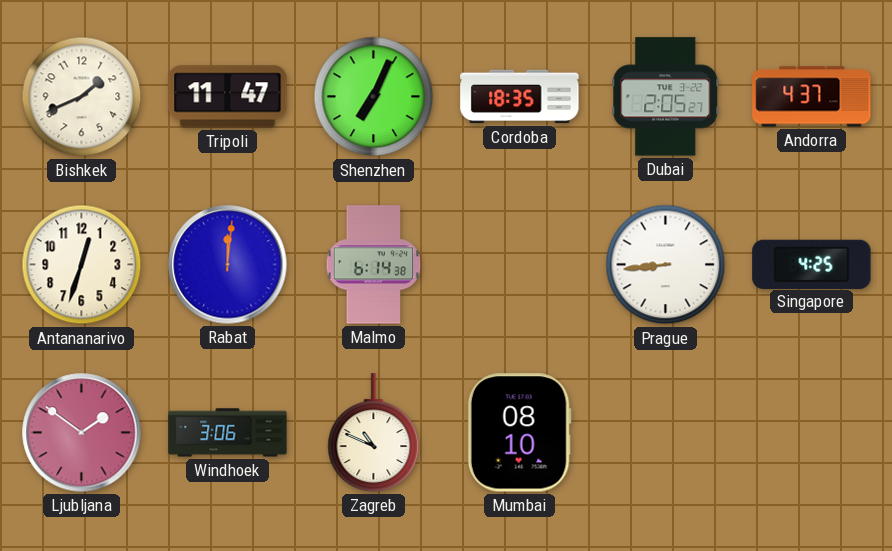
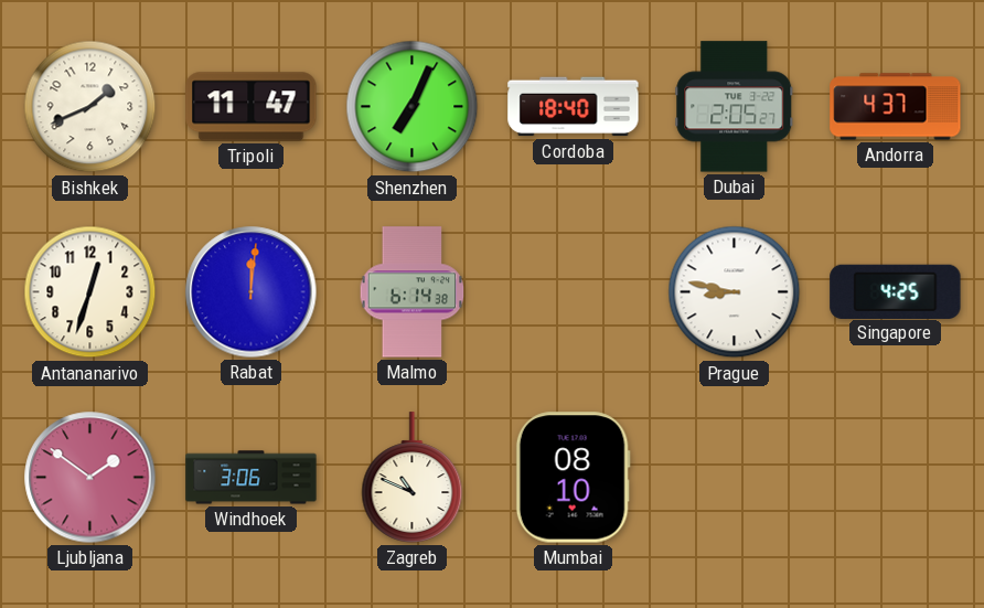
Cordoba: 18:35 -> 18:40
Prague: 8:44 -> 8:47
